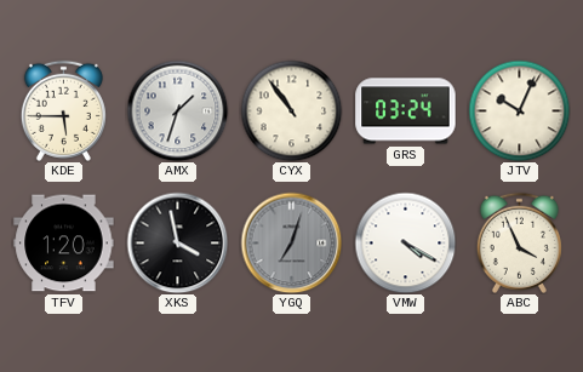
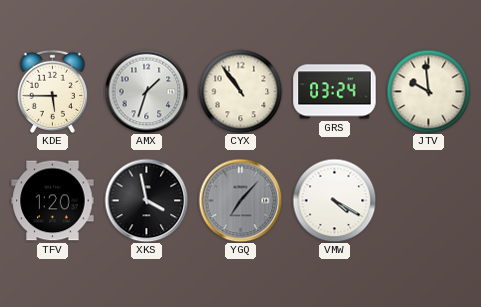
JTV: 10:04 -> 9:59
YGQ: 7:03 -> 7:07
ABC: 3:56 -> none
